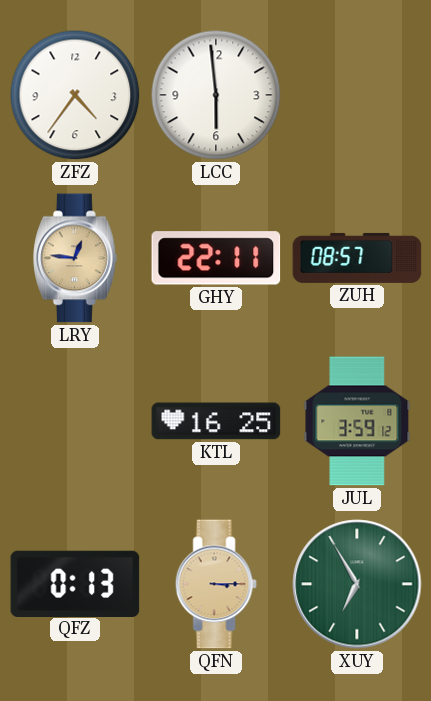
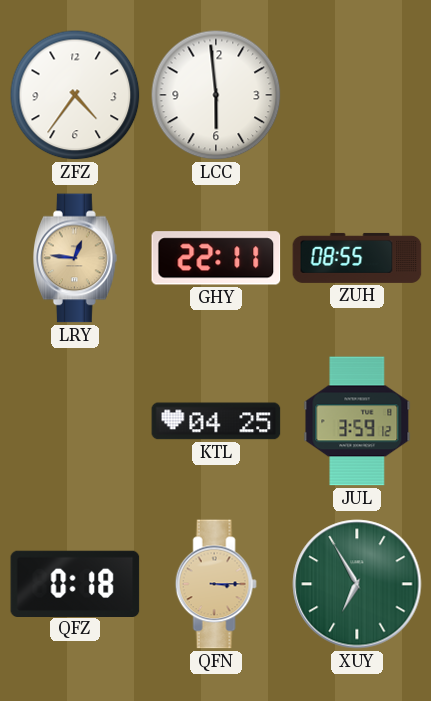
ZUH: 08:57 -> 08:55
KTL: 16:25 -> 04:25
QFZ: 0:13 -> 0:18
